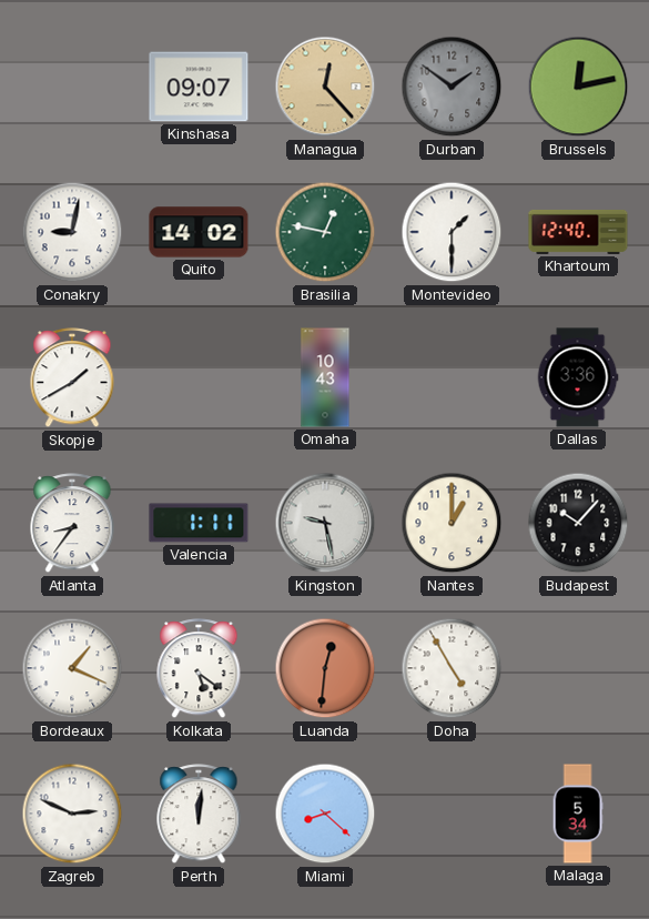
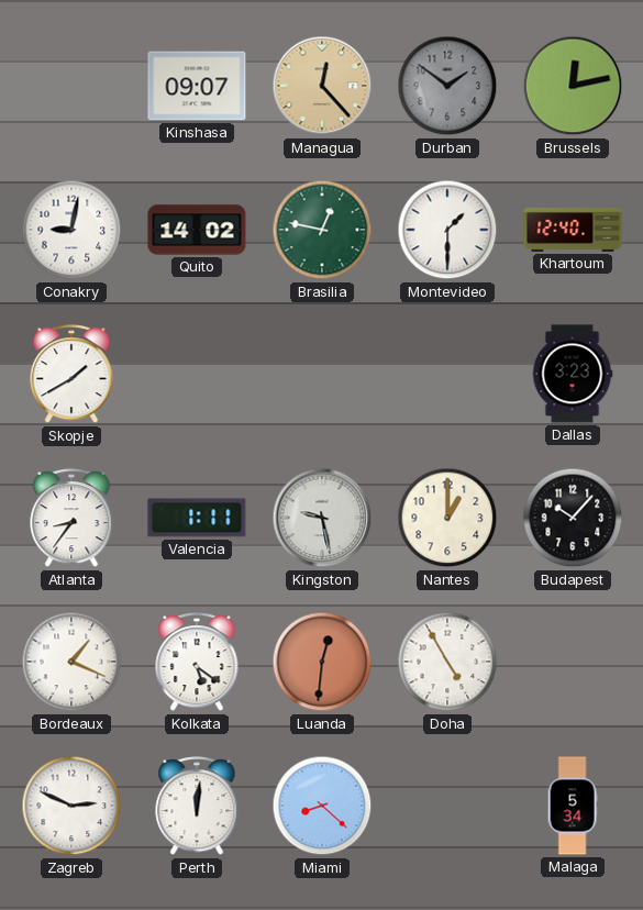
Omaha: 10:43 -> none
Dallas: 3:36 -> 3:23
